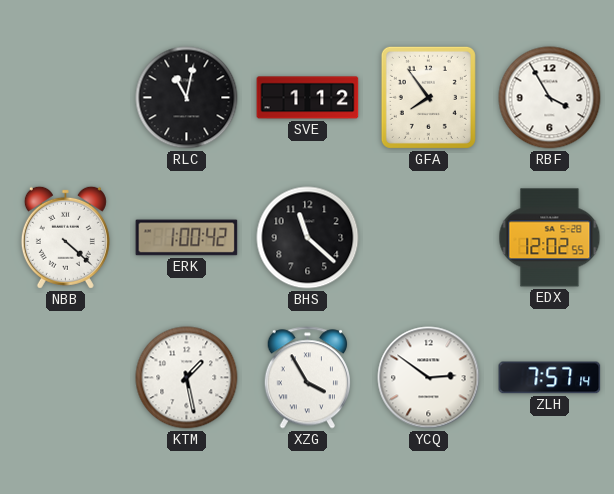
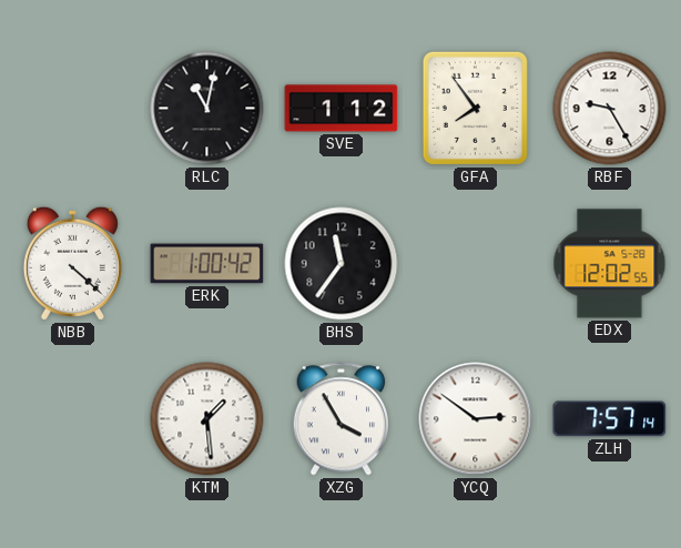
RBF: 3:55 -> 9:25
BHS: 11:22 -> 11:36
KTM: 1:28 -> 1:29
